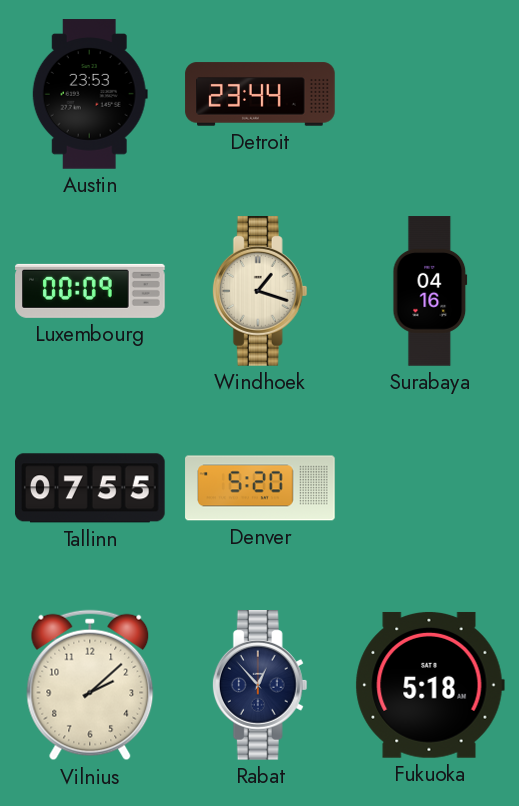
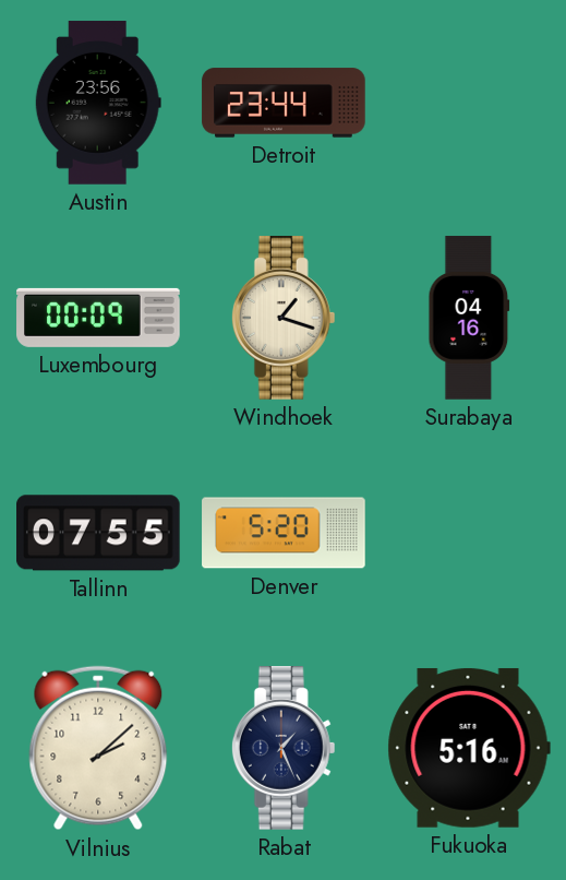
Austin: 23:53 -> 23:56
Rabat: 12:53 -> 1:26
Fukuoka: 5:18 -> 5:16
